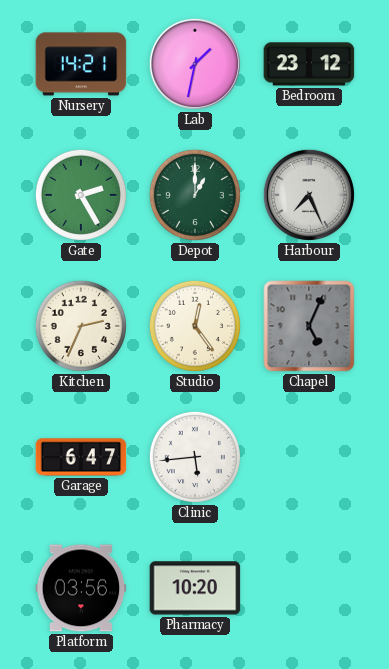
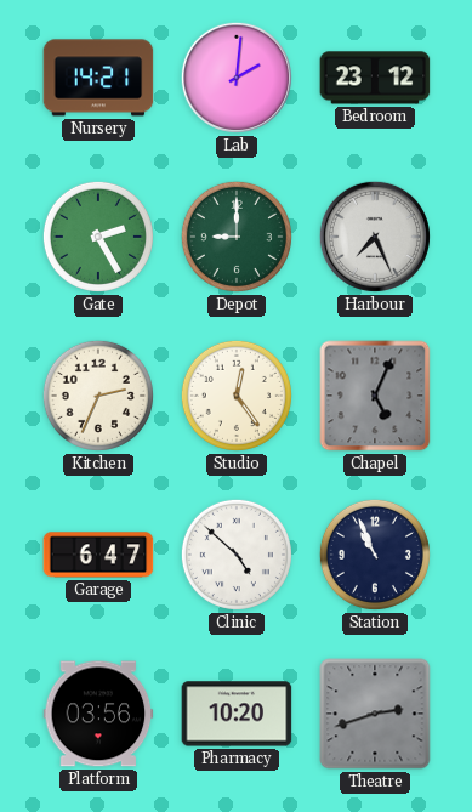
Lab: 1:32 -> 2:01
Depot: 1:00 -> 9:00
Clinic: 5:44 -> 4:52
Station: none -> 10:56
Theatre: none -> 2:42
